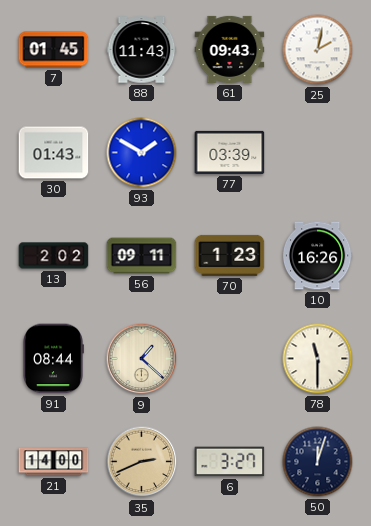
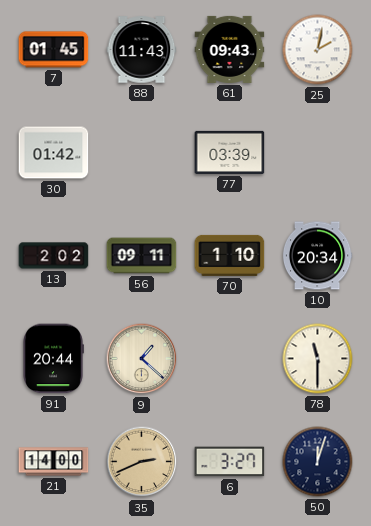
30: 01:43 -> 01:42
93: 1:50 -> none
70: 1:23 -> 1:10
10: 16:26 -> 20:34
91: 08:44 -> 20:44
